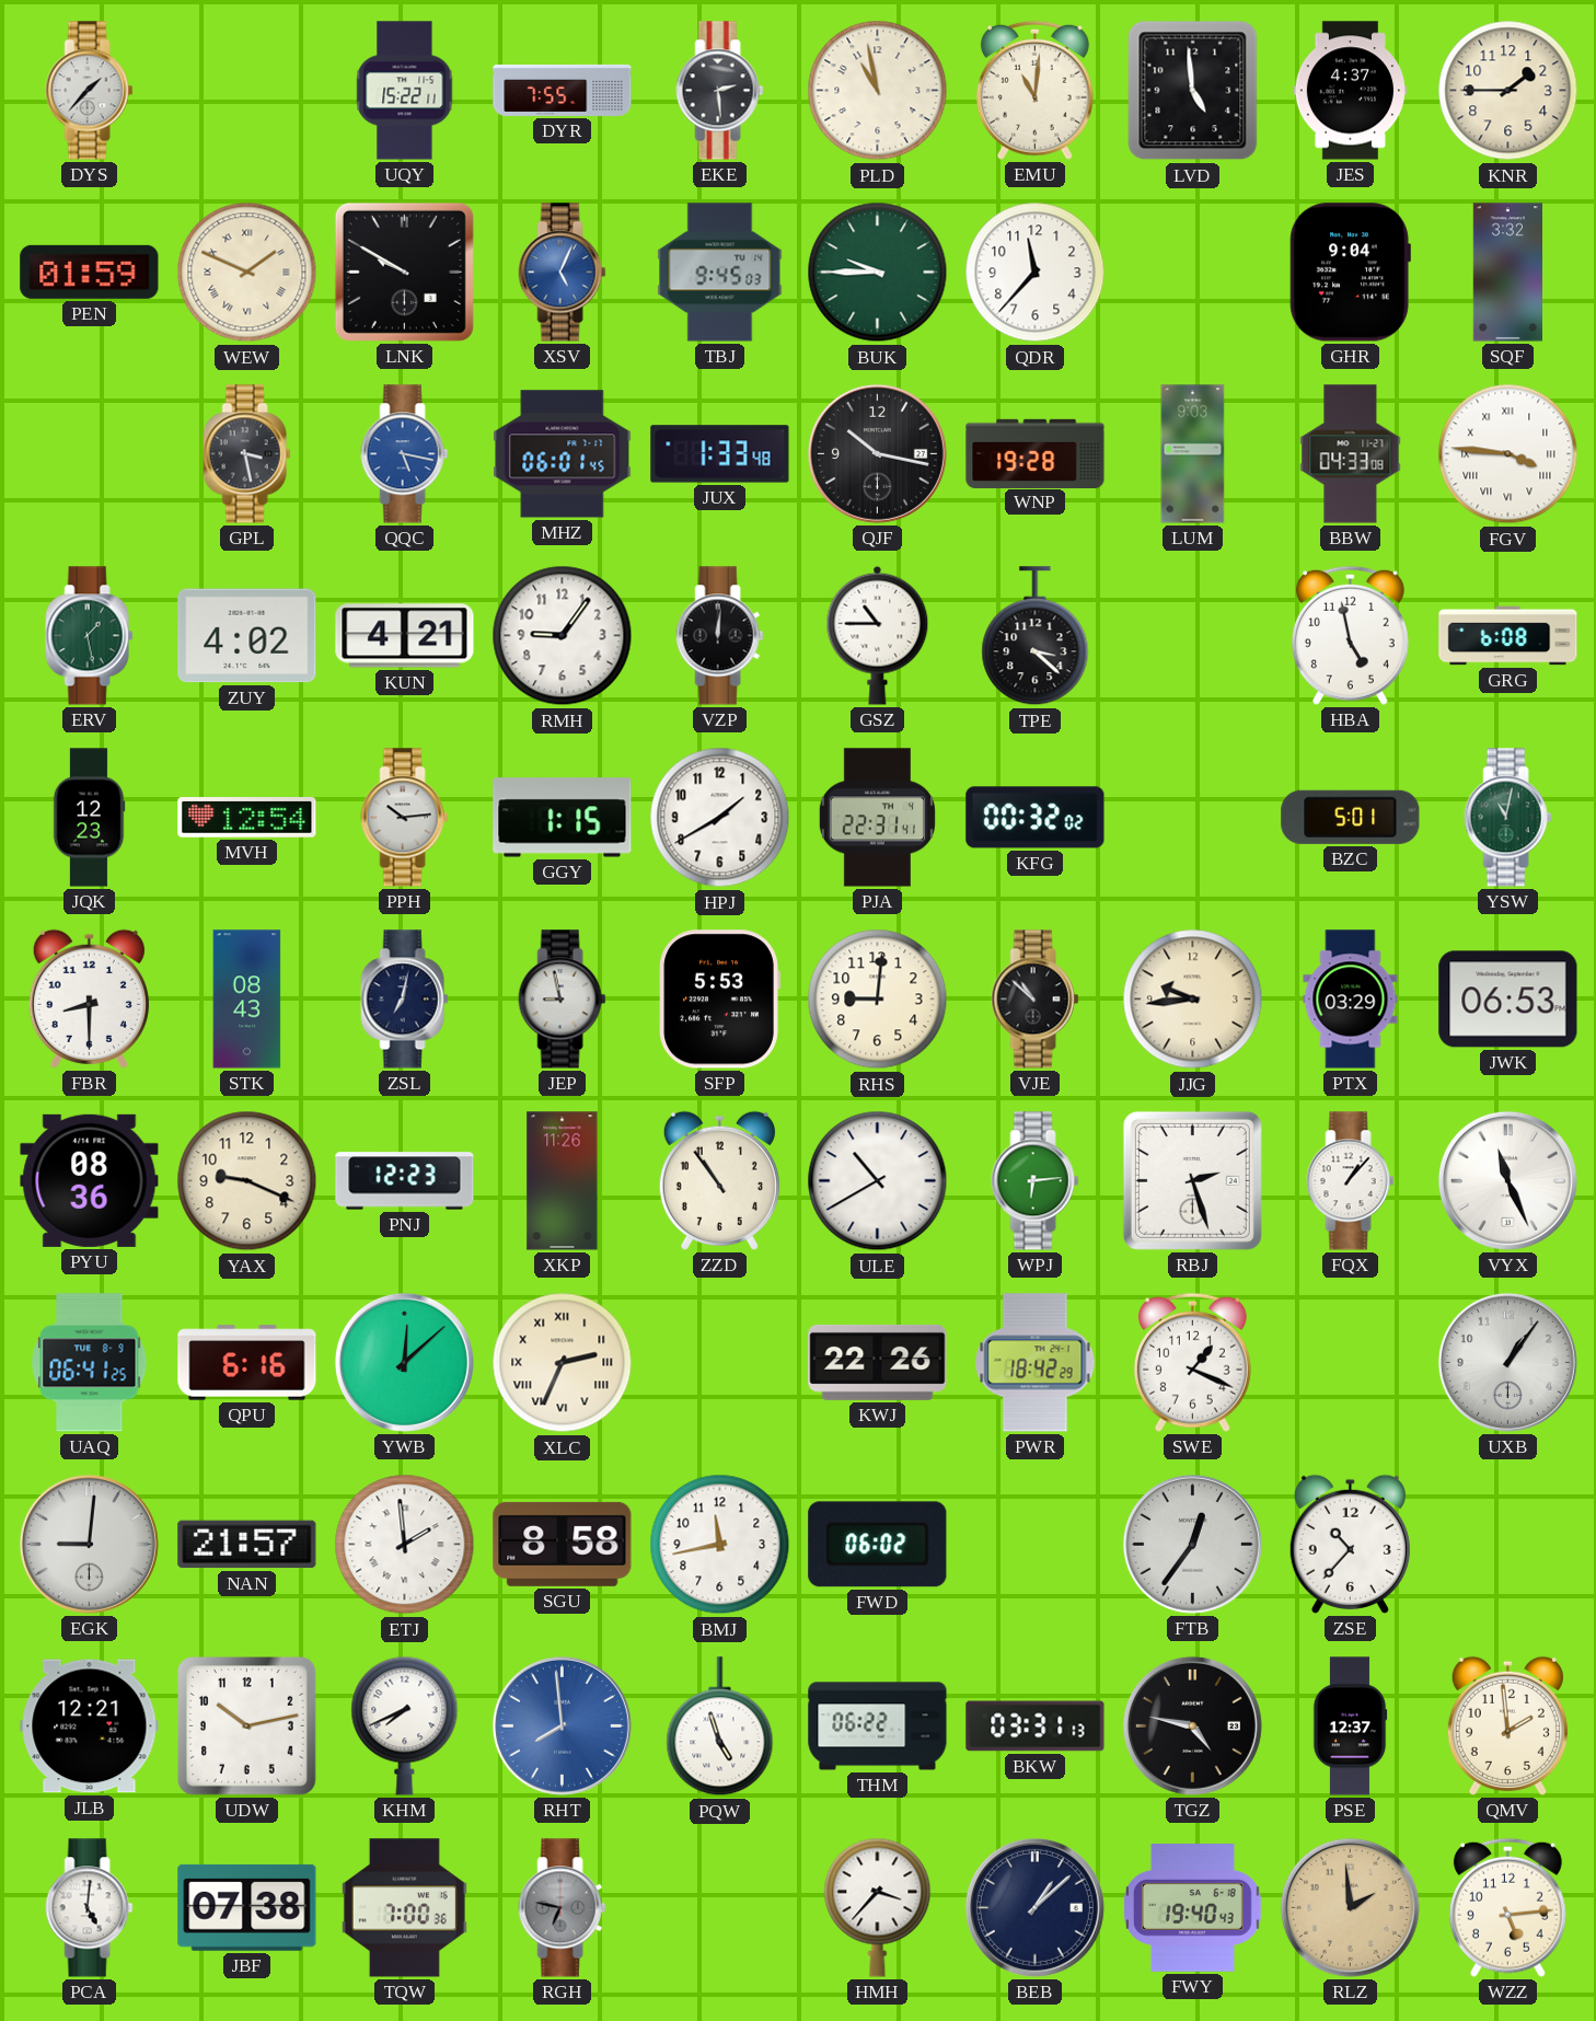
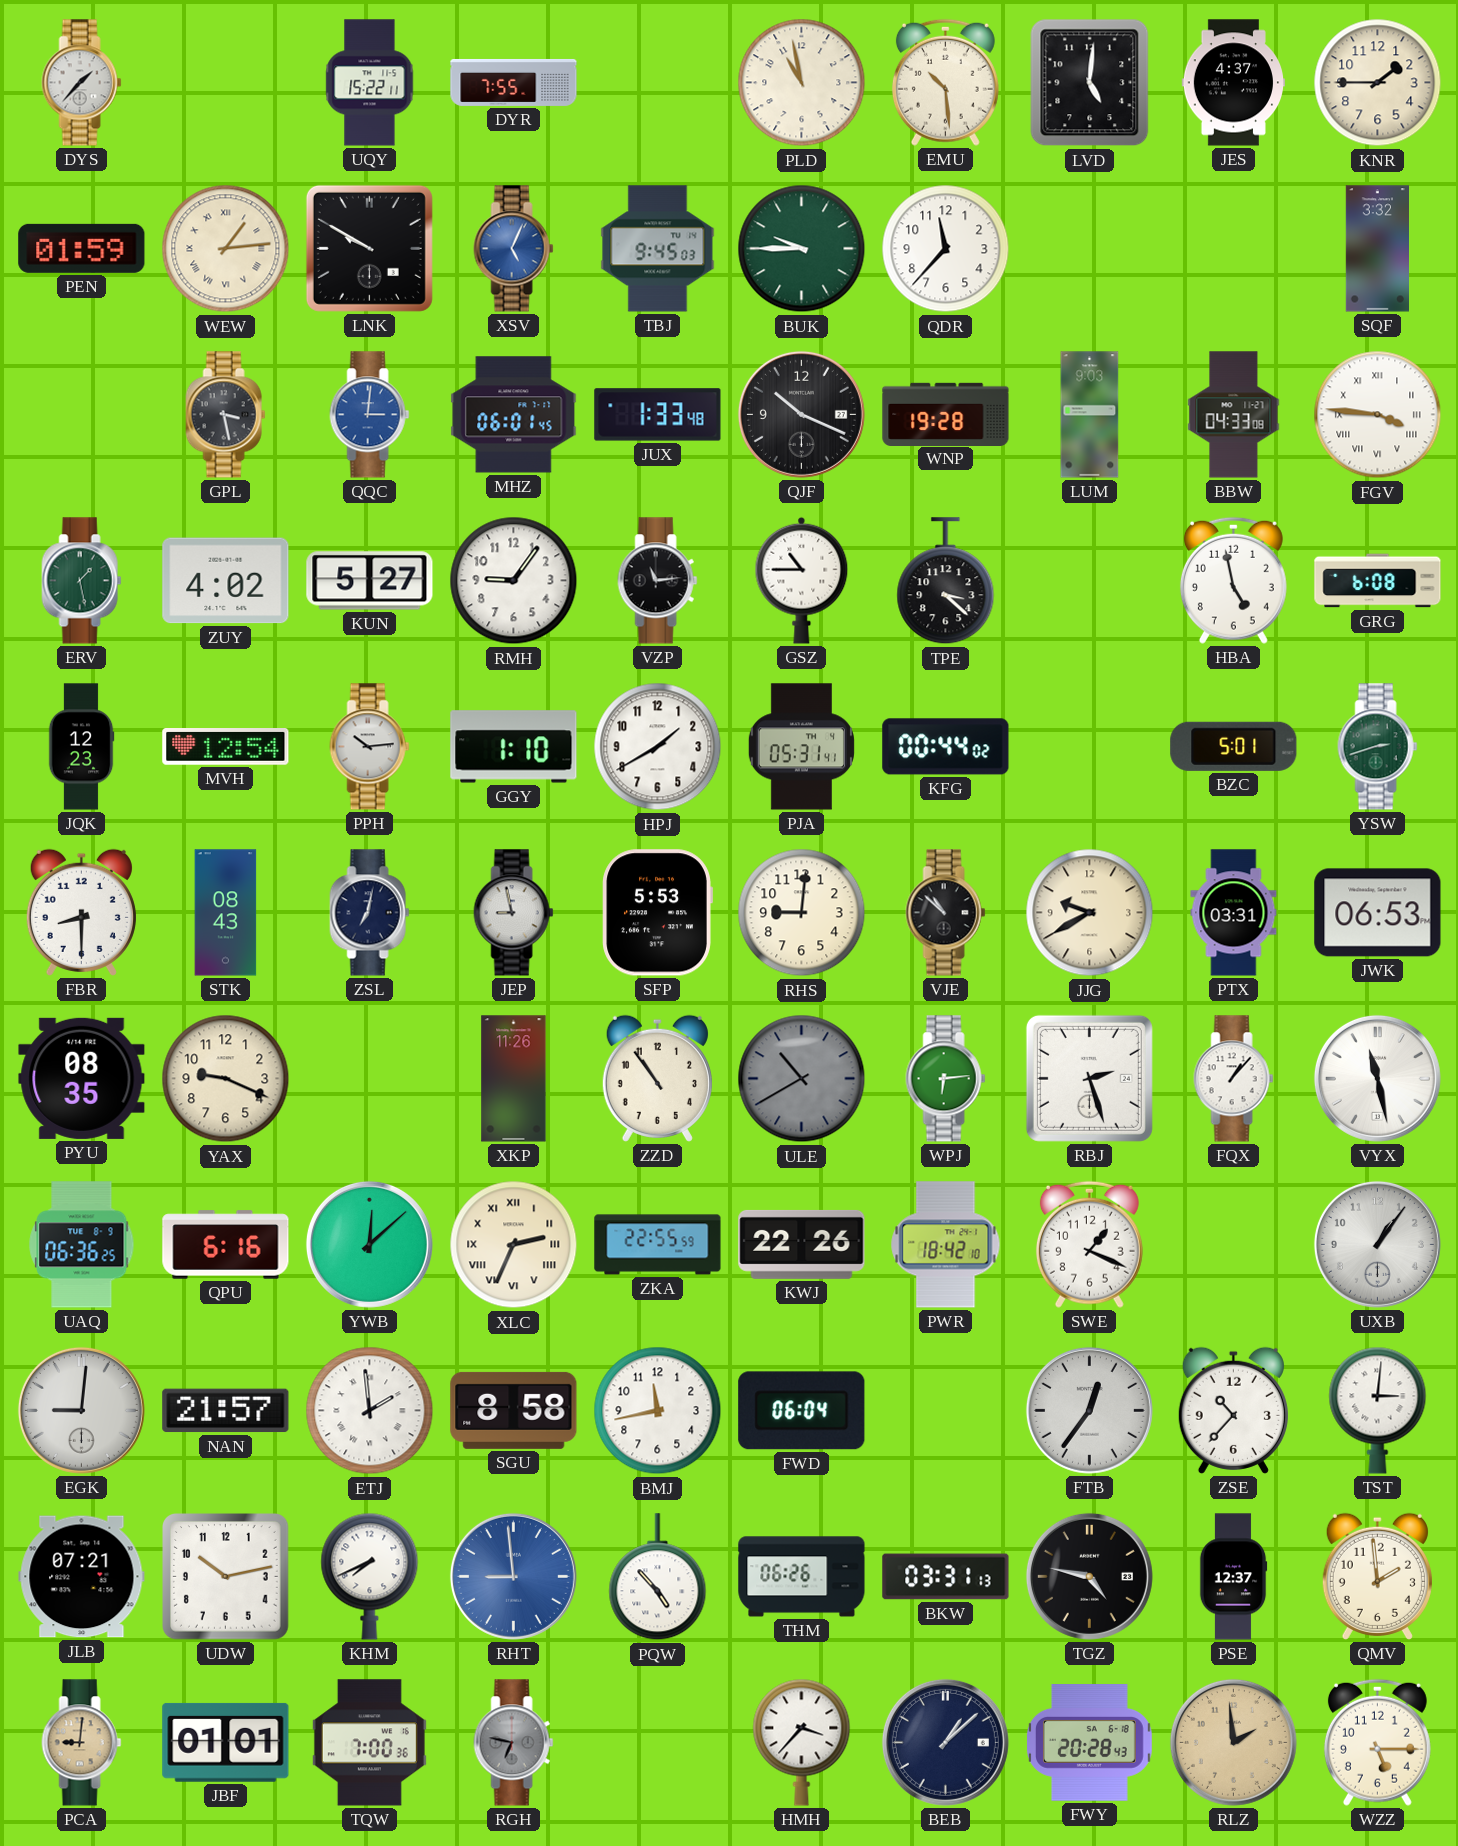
EKE: 2:29 -> none
EMU: 11:01 -> 10:29
LVD: 4:59 -> 5:01
WEW: 1:49 -> 1:14
GHR: 9:04 -> none
QQC: 5:17 -> 3:01
QJF: 10:17 -> 10:19
KUN: 4:21 -> 5:27
VZP: 12:01 -> 11:14
GGY: 1:15 -> 1:10
PJA: 22:31 -> 05:31
KFG: 00:32 -> 00:44
YSW: 11:02 -> 2:42
JJG: 9:44 -> 9:40
PTX: 03:29 -> 03:31
PYU: 08:36 -> 08:35
PNJ: 12:23 -> none
ULE dial: white -> grey
VYX: 11:26 -> 11:28
UAQ: 06:41 -> 06:36
ZKA: none -> 22:55
PWR: 18:42:29 -> 18:42:10
FWD: 06:02 -> 06:04
TST: none -> 3:01
JLB: 12:21 -> 07:21
RHT: 7:59 -> 8:59
PQW: 4:57 -> 4:53
THM: 06:22 -> 06:26
PCA: 5:01 -> 9:01
PCA dial: white -> champagne
JBF: 07:38 -> 01:01
FWY: 19:40 -> 20:28
WZZ: 5:14 -> 5:15
